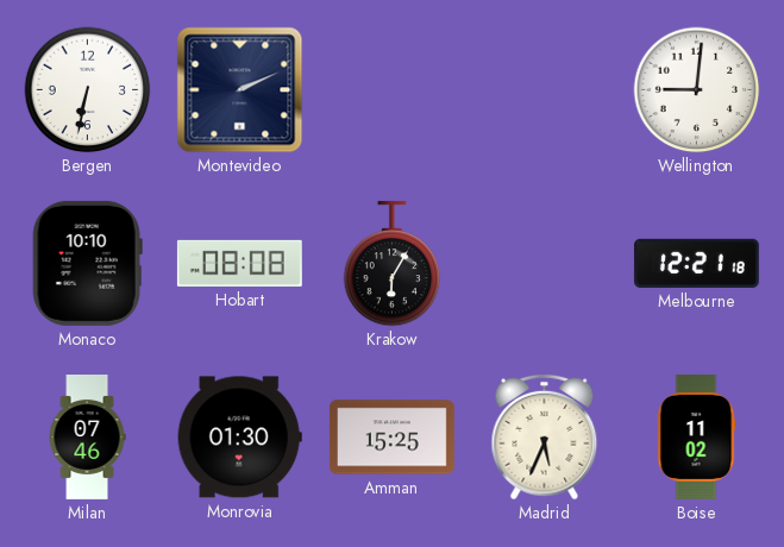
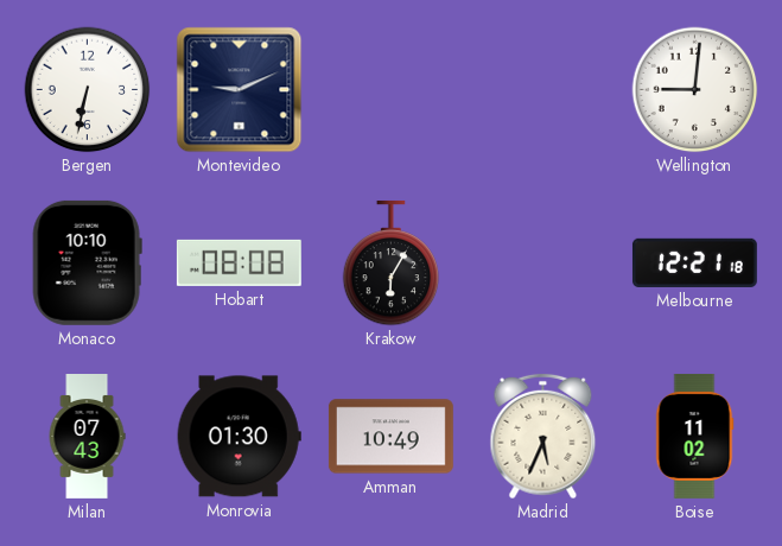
Montevideo: 2:11 -> 9:11
Milan: 07:46 -> 07:43
Amman: 15:25 -> 10:49
